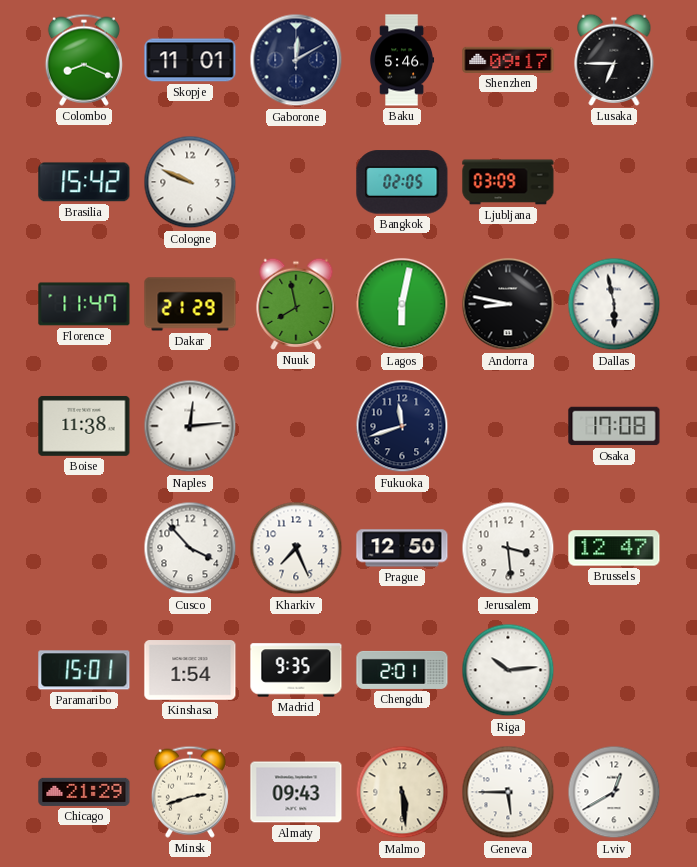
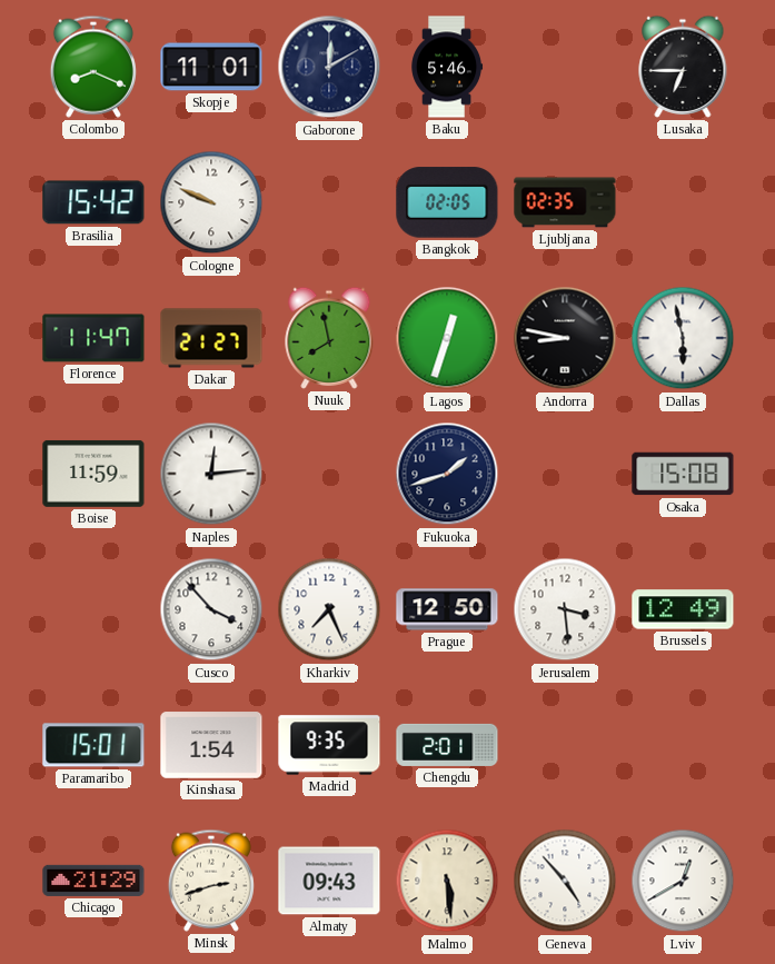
Shenzhen: 09:17 -> none
Ljubljana: 03:09 -> 02:35
Dakar: 21:29 -> 21:27
Lagos: 6:02 -> 12:33
Boise: 11:38 -> 11:59
Fukuoka: 11:42 -> 1:42
Osaka: 17:08 -> 15:08
Brussels: 12:47 -> 12:49
Riga: 10:14 -> none
Geneva: 5:45 -> 4:53
